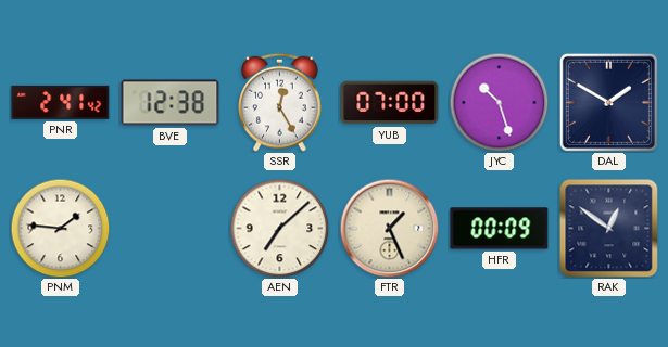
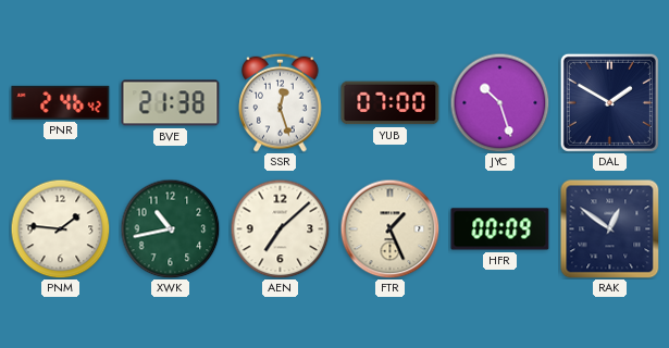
PNR: 2:41 -> 2:46
BVE: 12:38 -> 21:38
SSR: 12:25 -> 12:27
XWK: none -> 10:43
